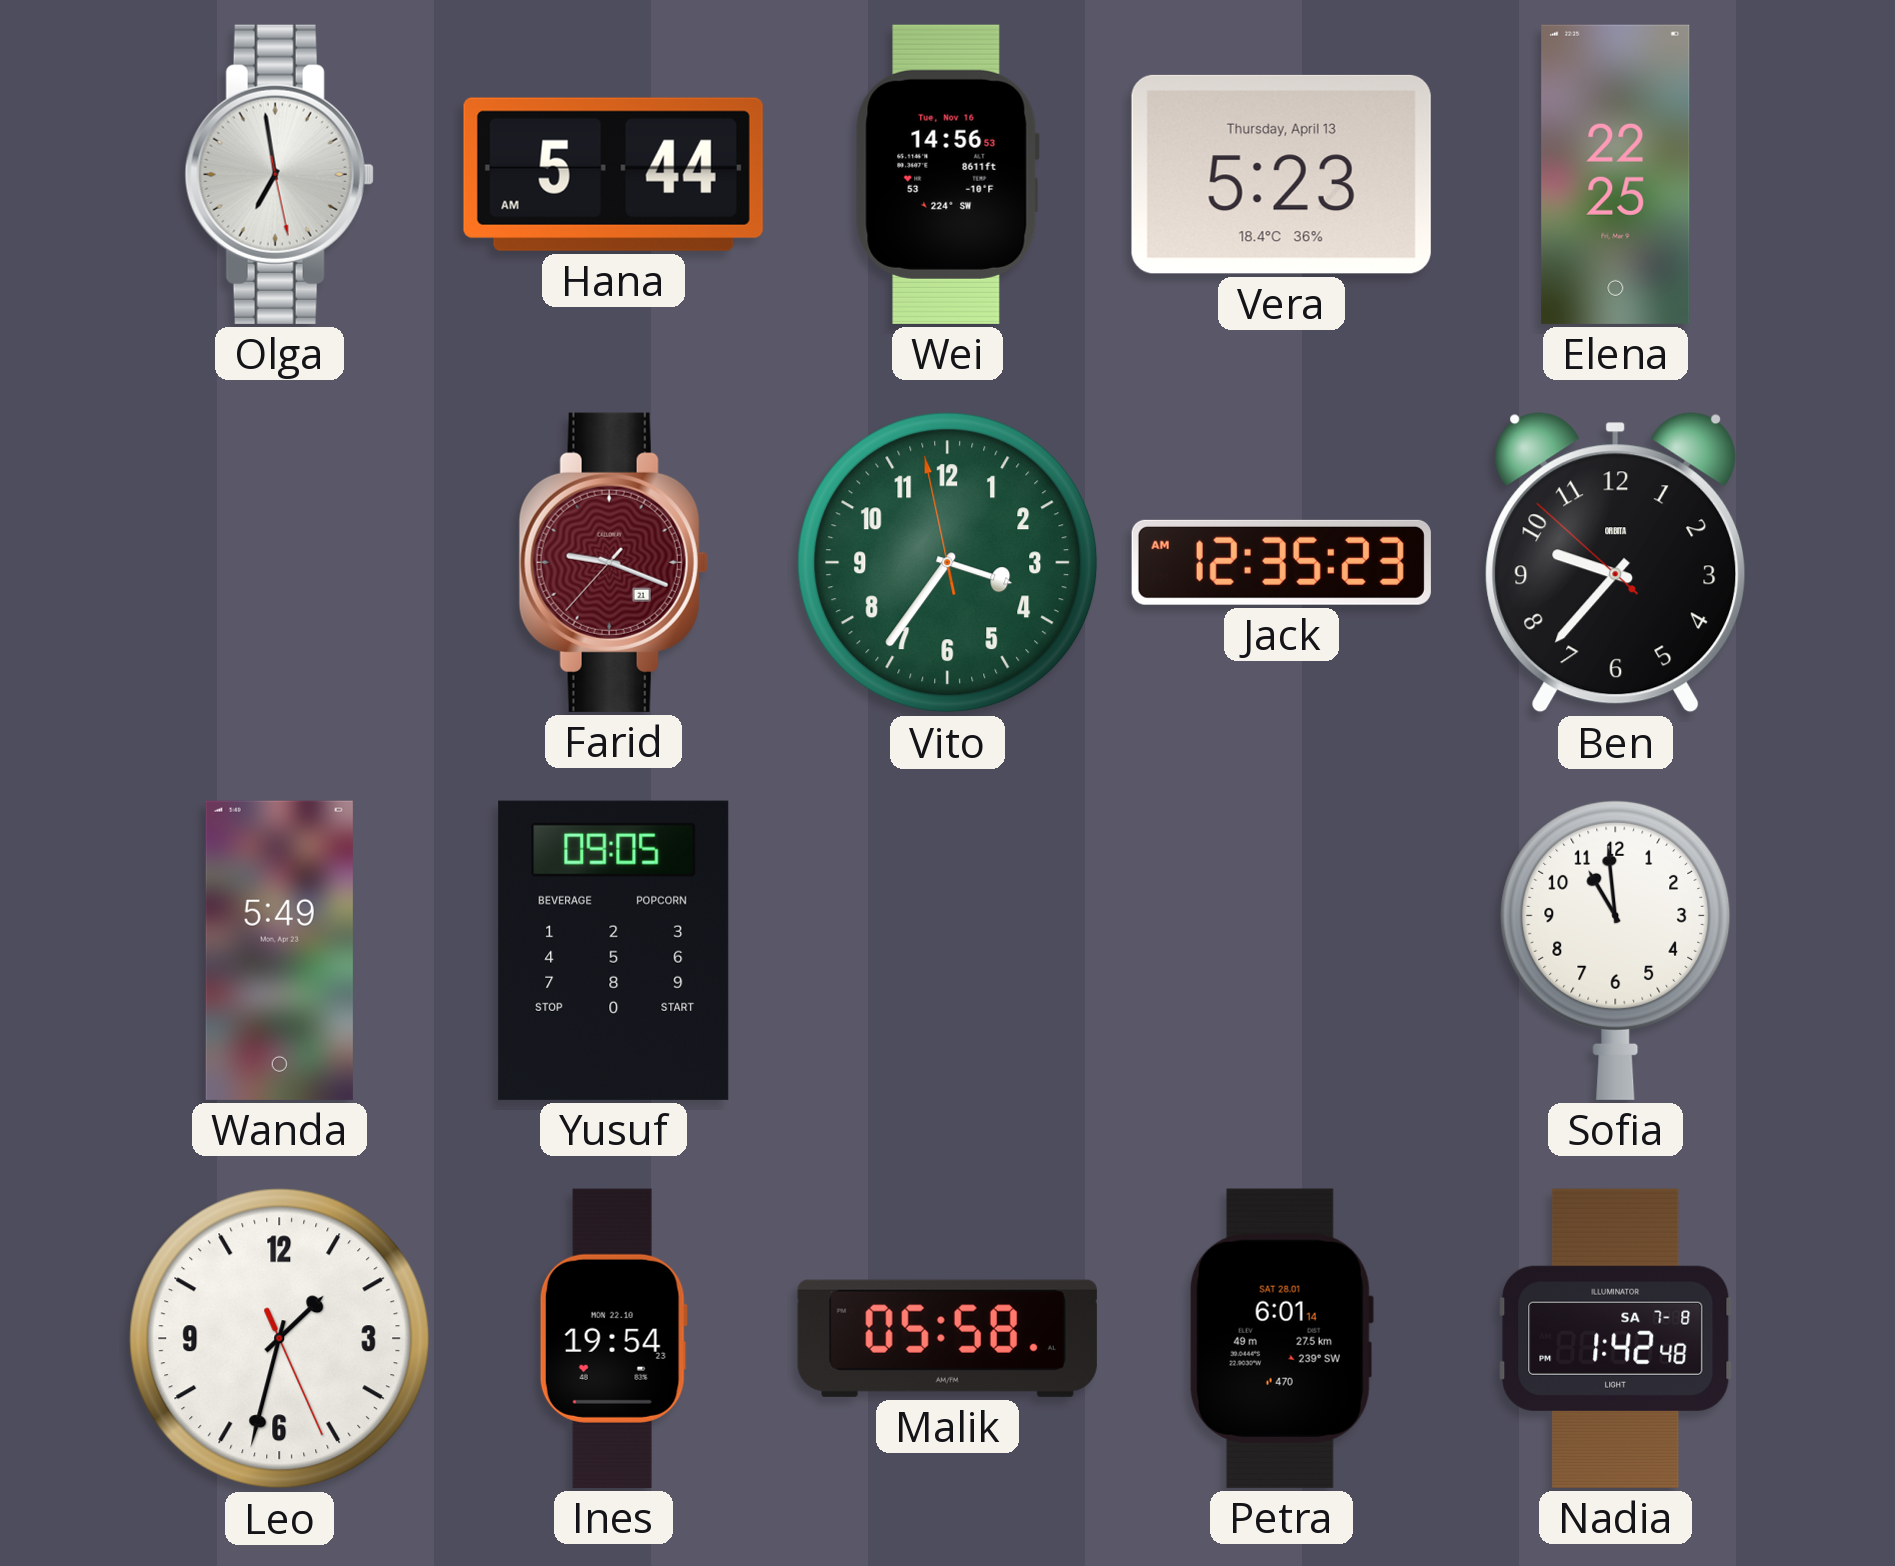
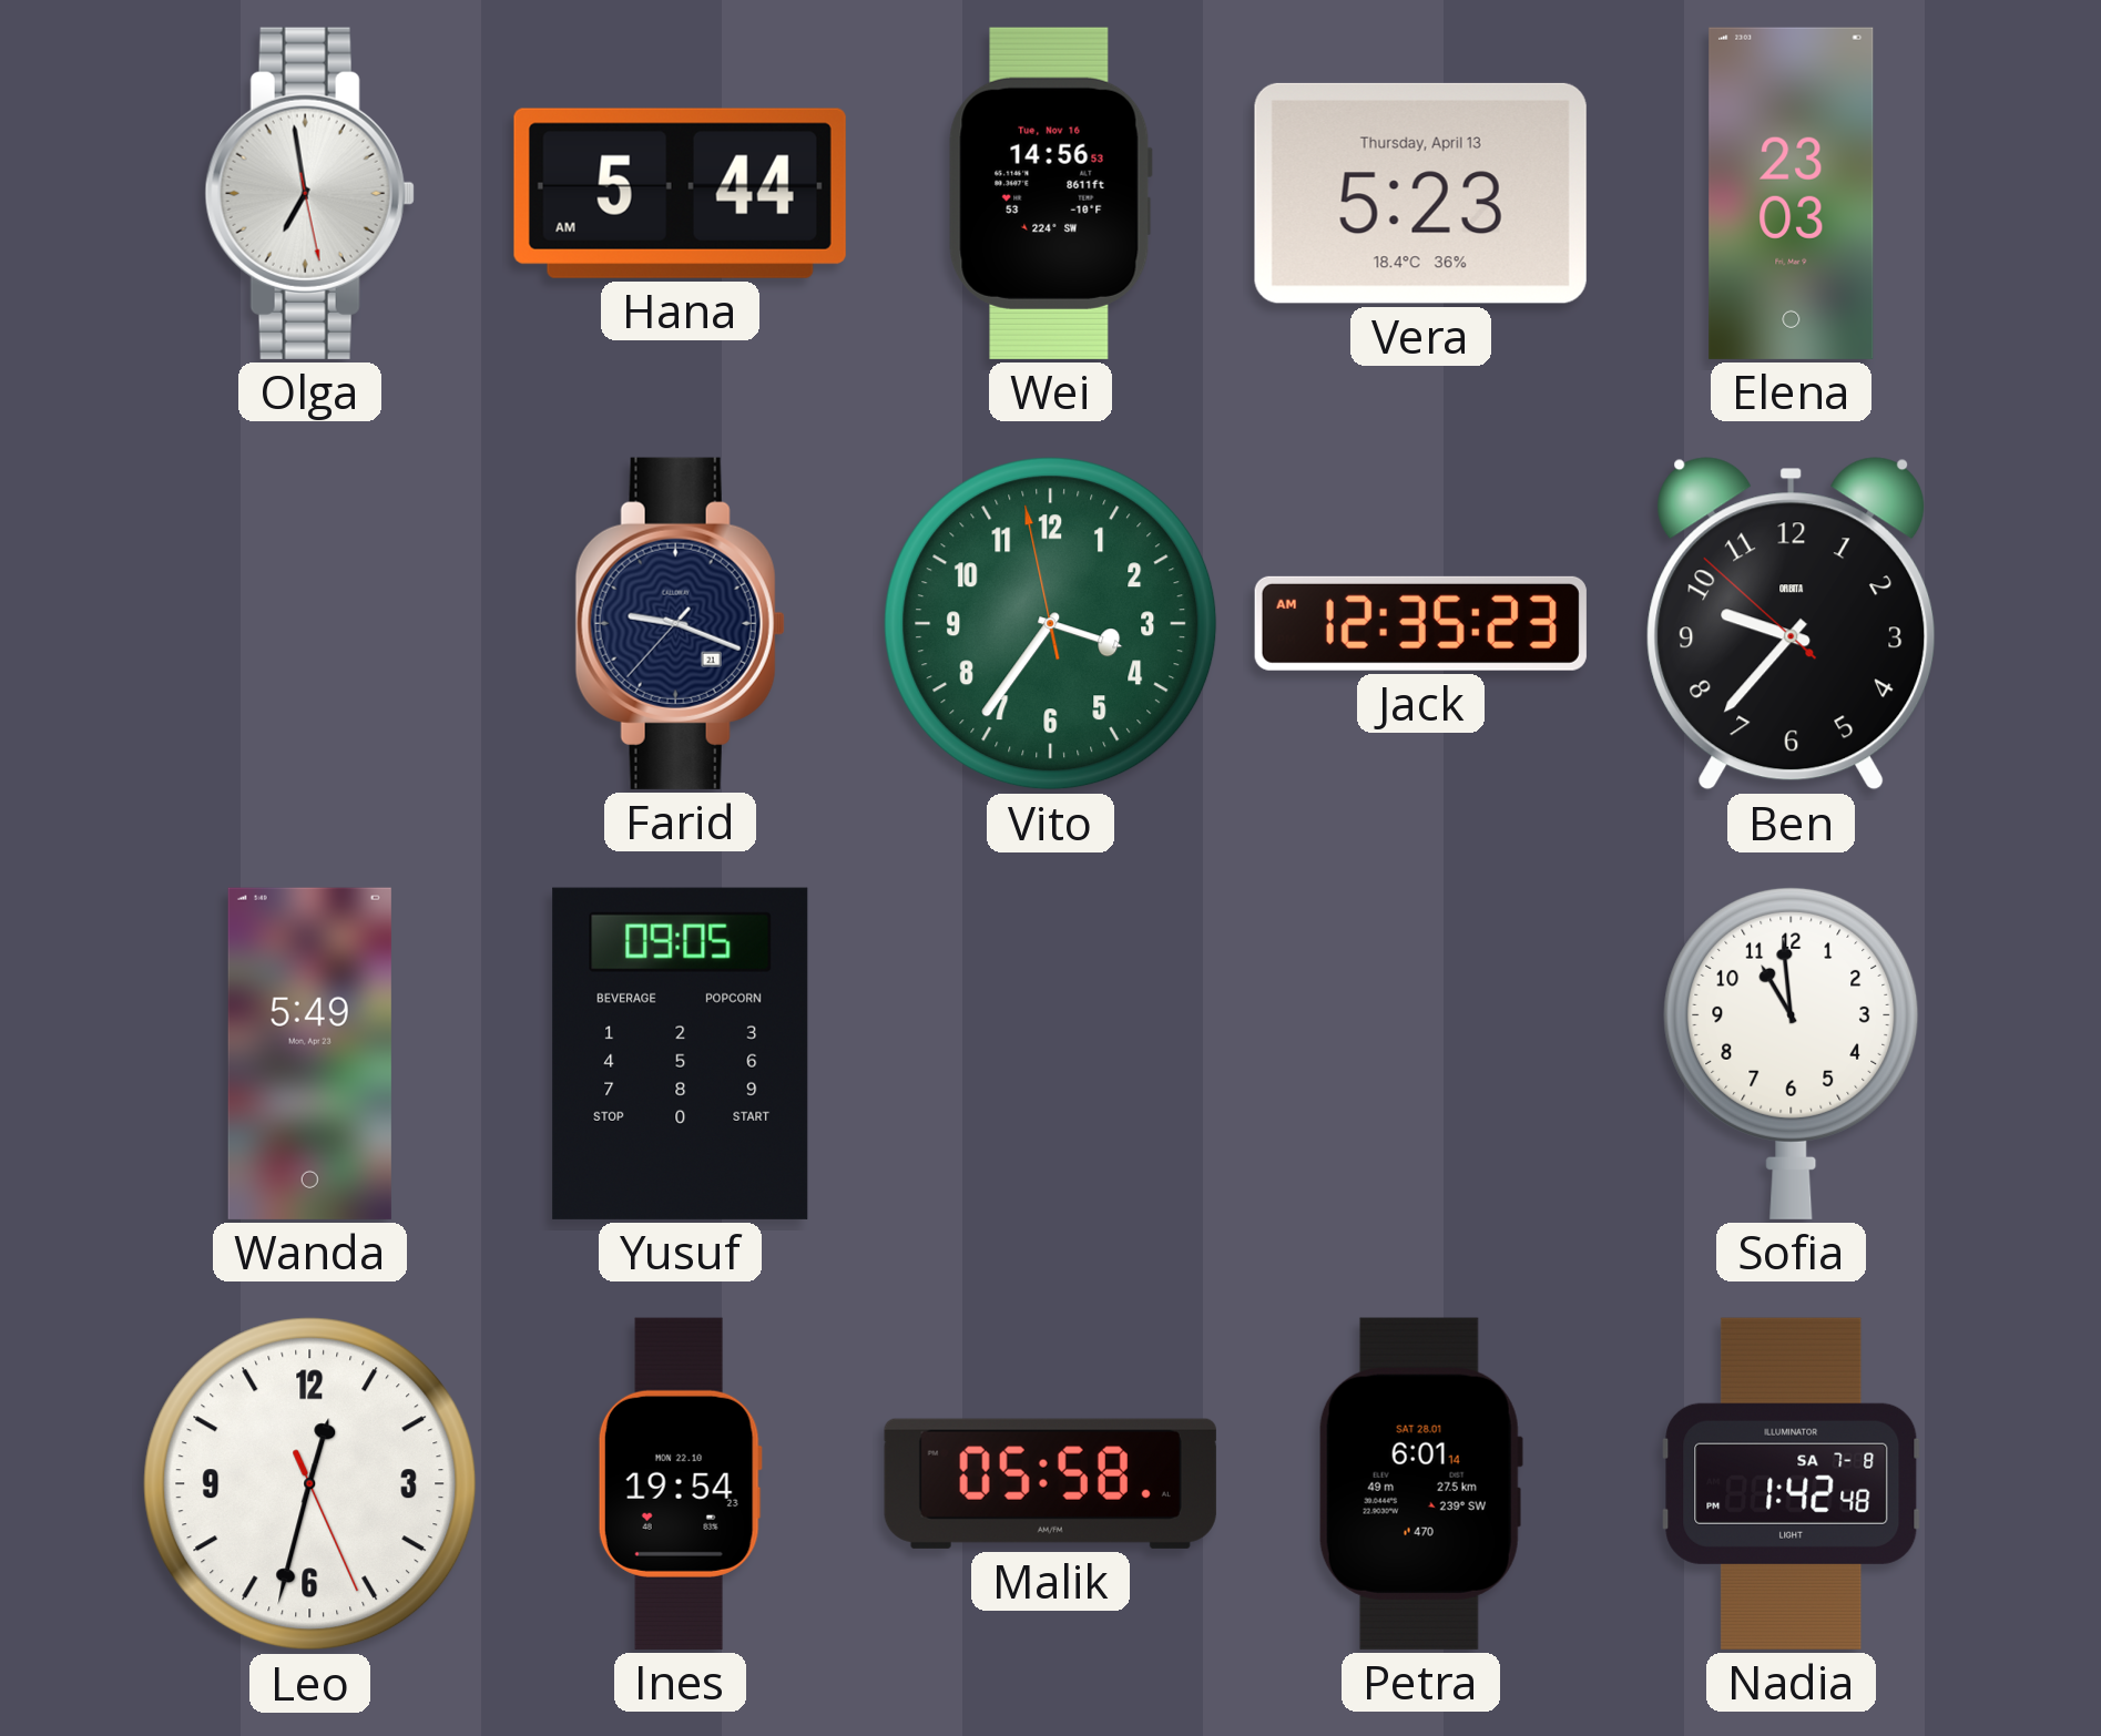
Elena: 22:25 -> 23:03
Farid dial: burgundy -> navy
Leo: 1:32 -> 12:32
